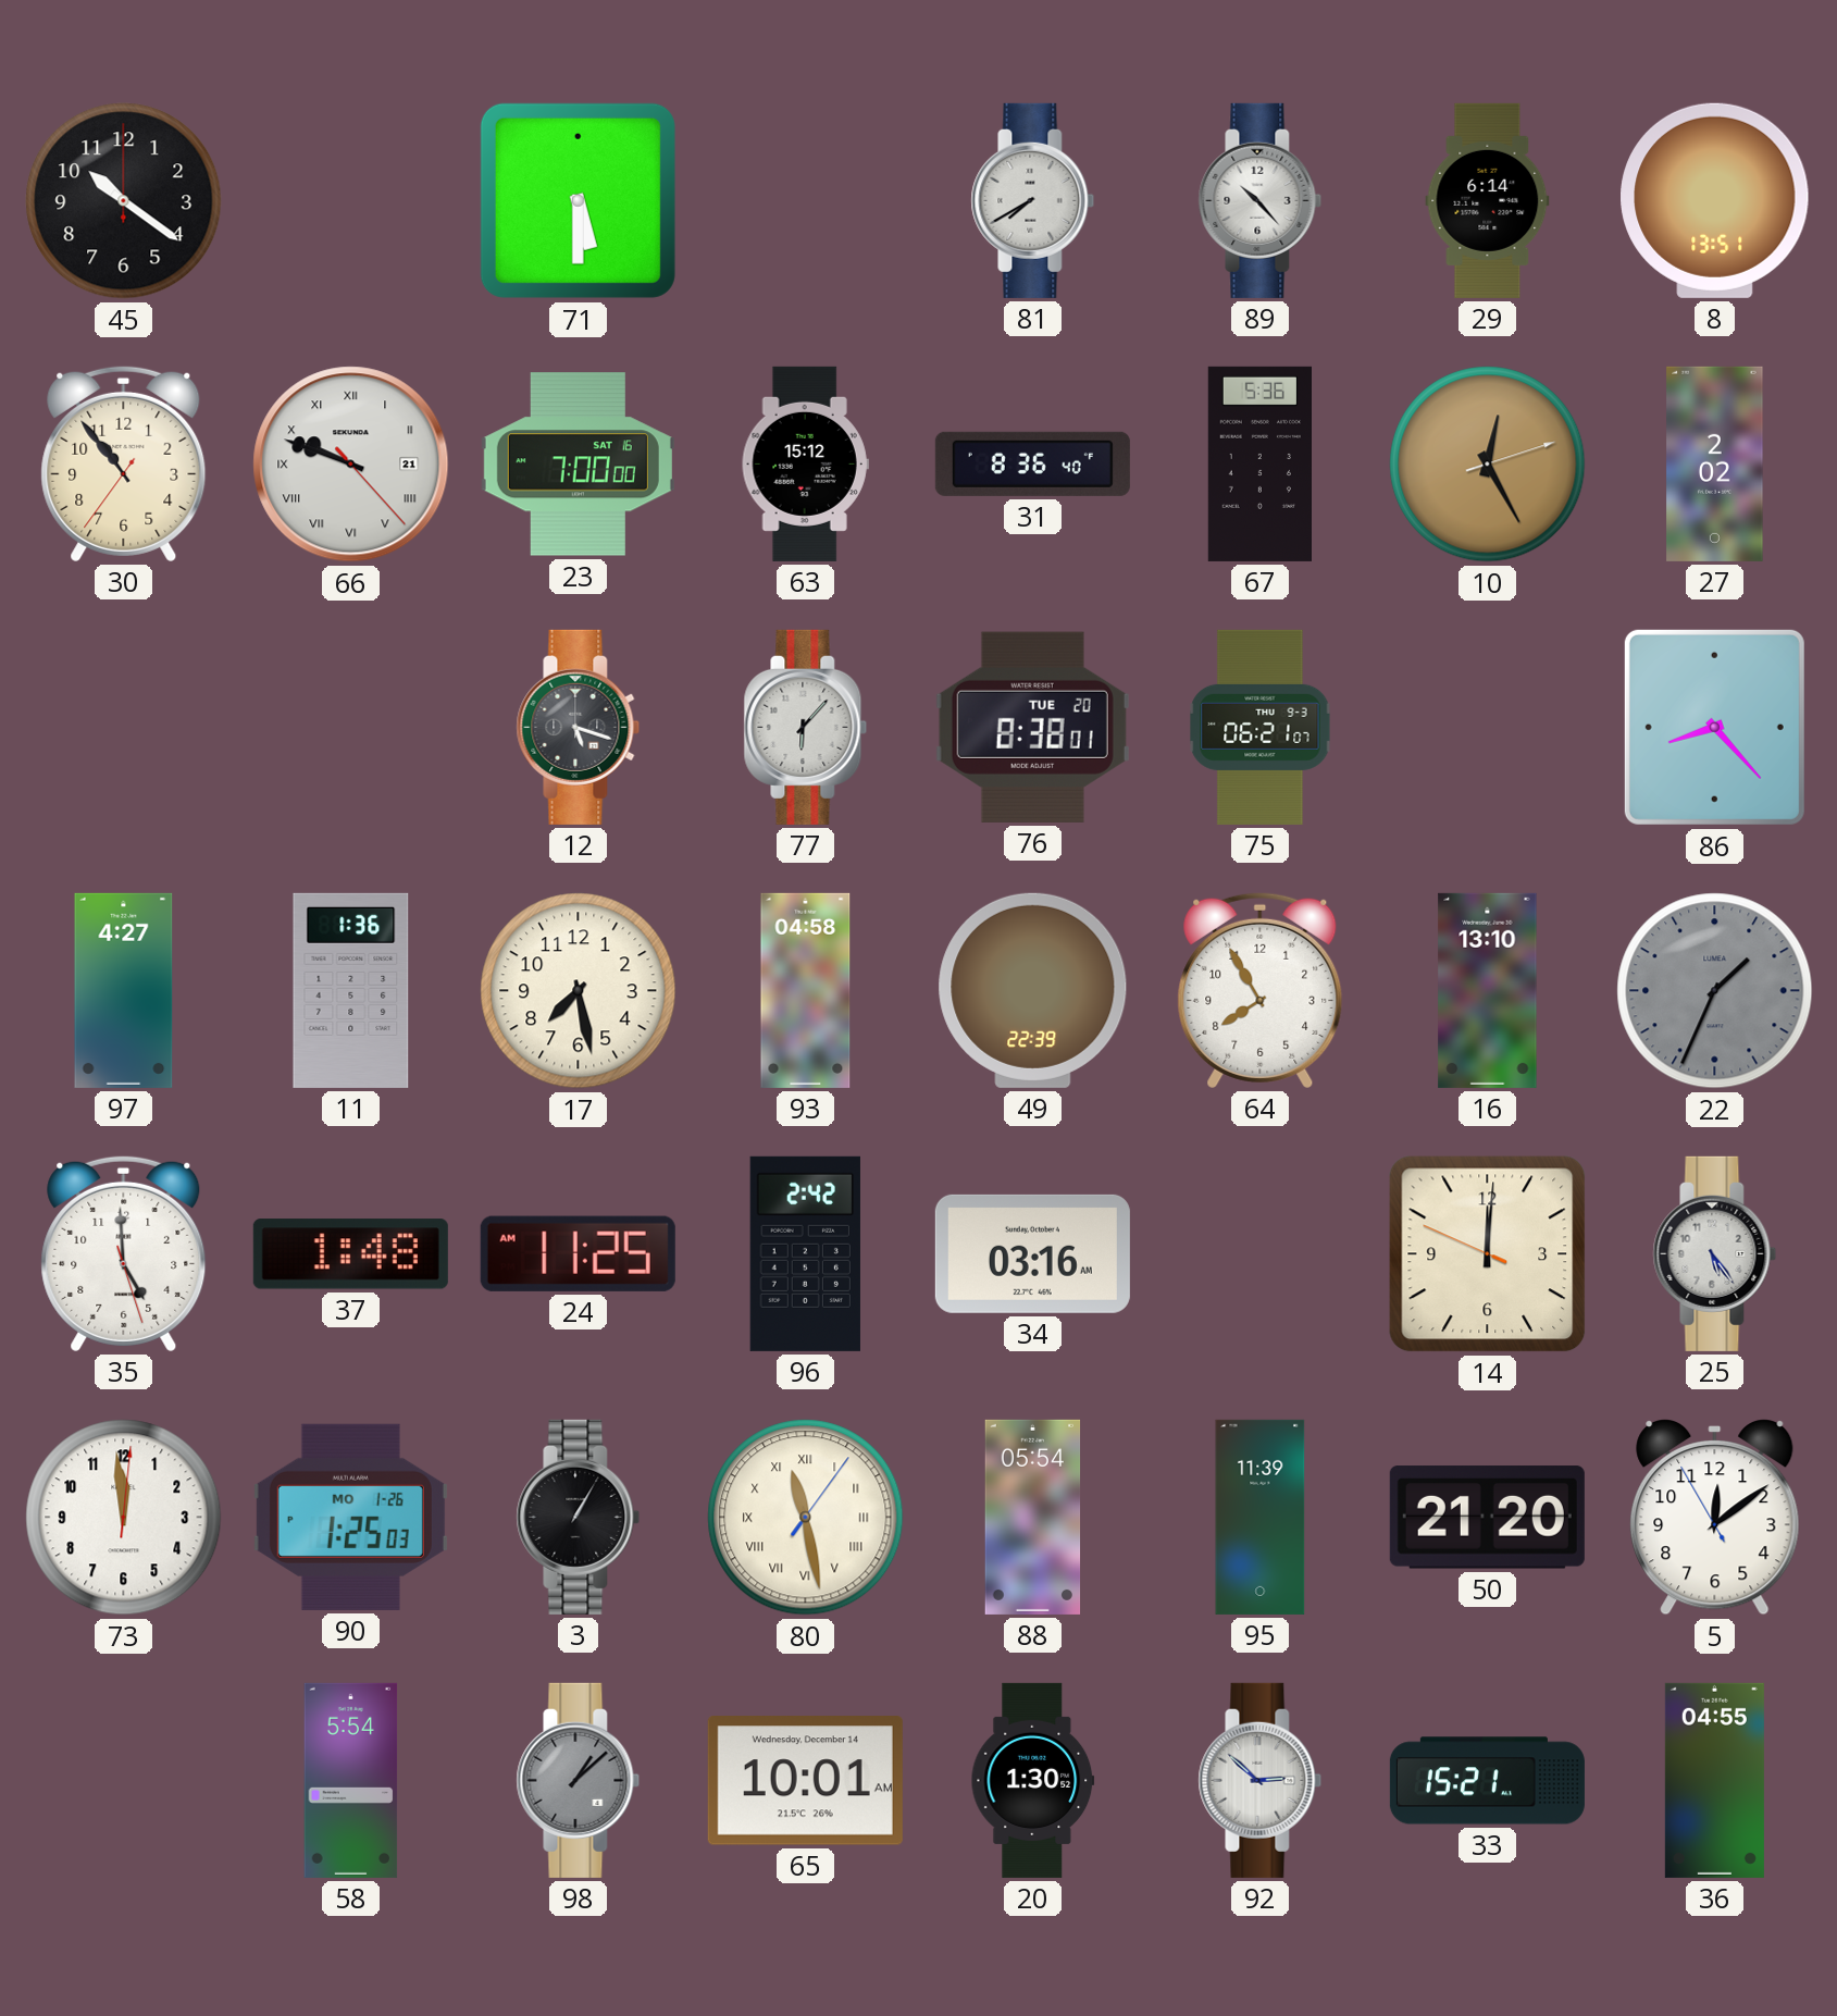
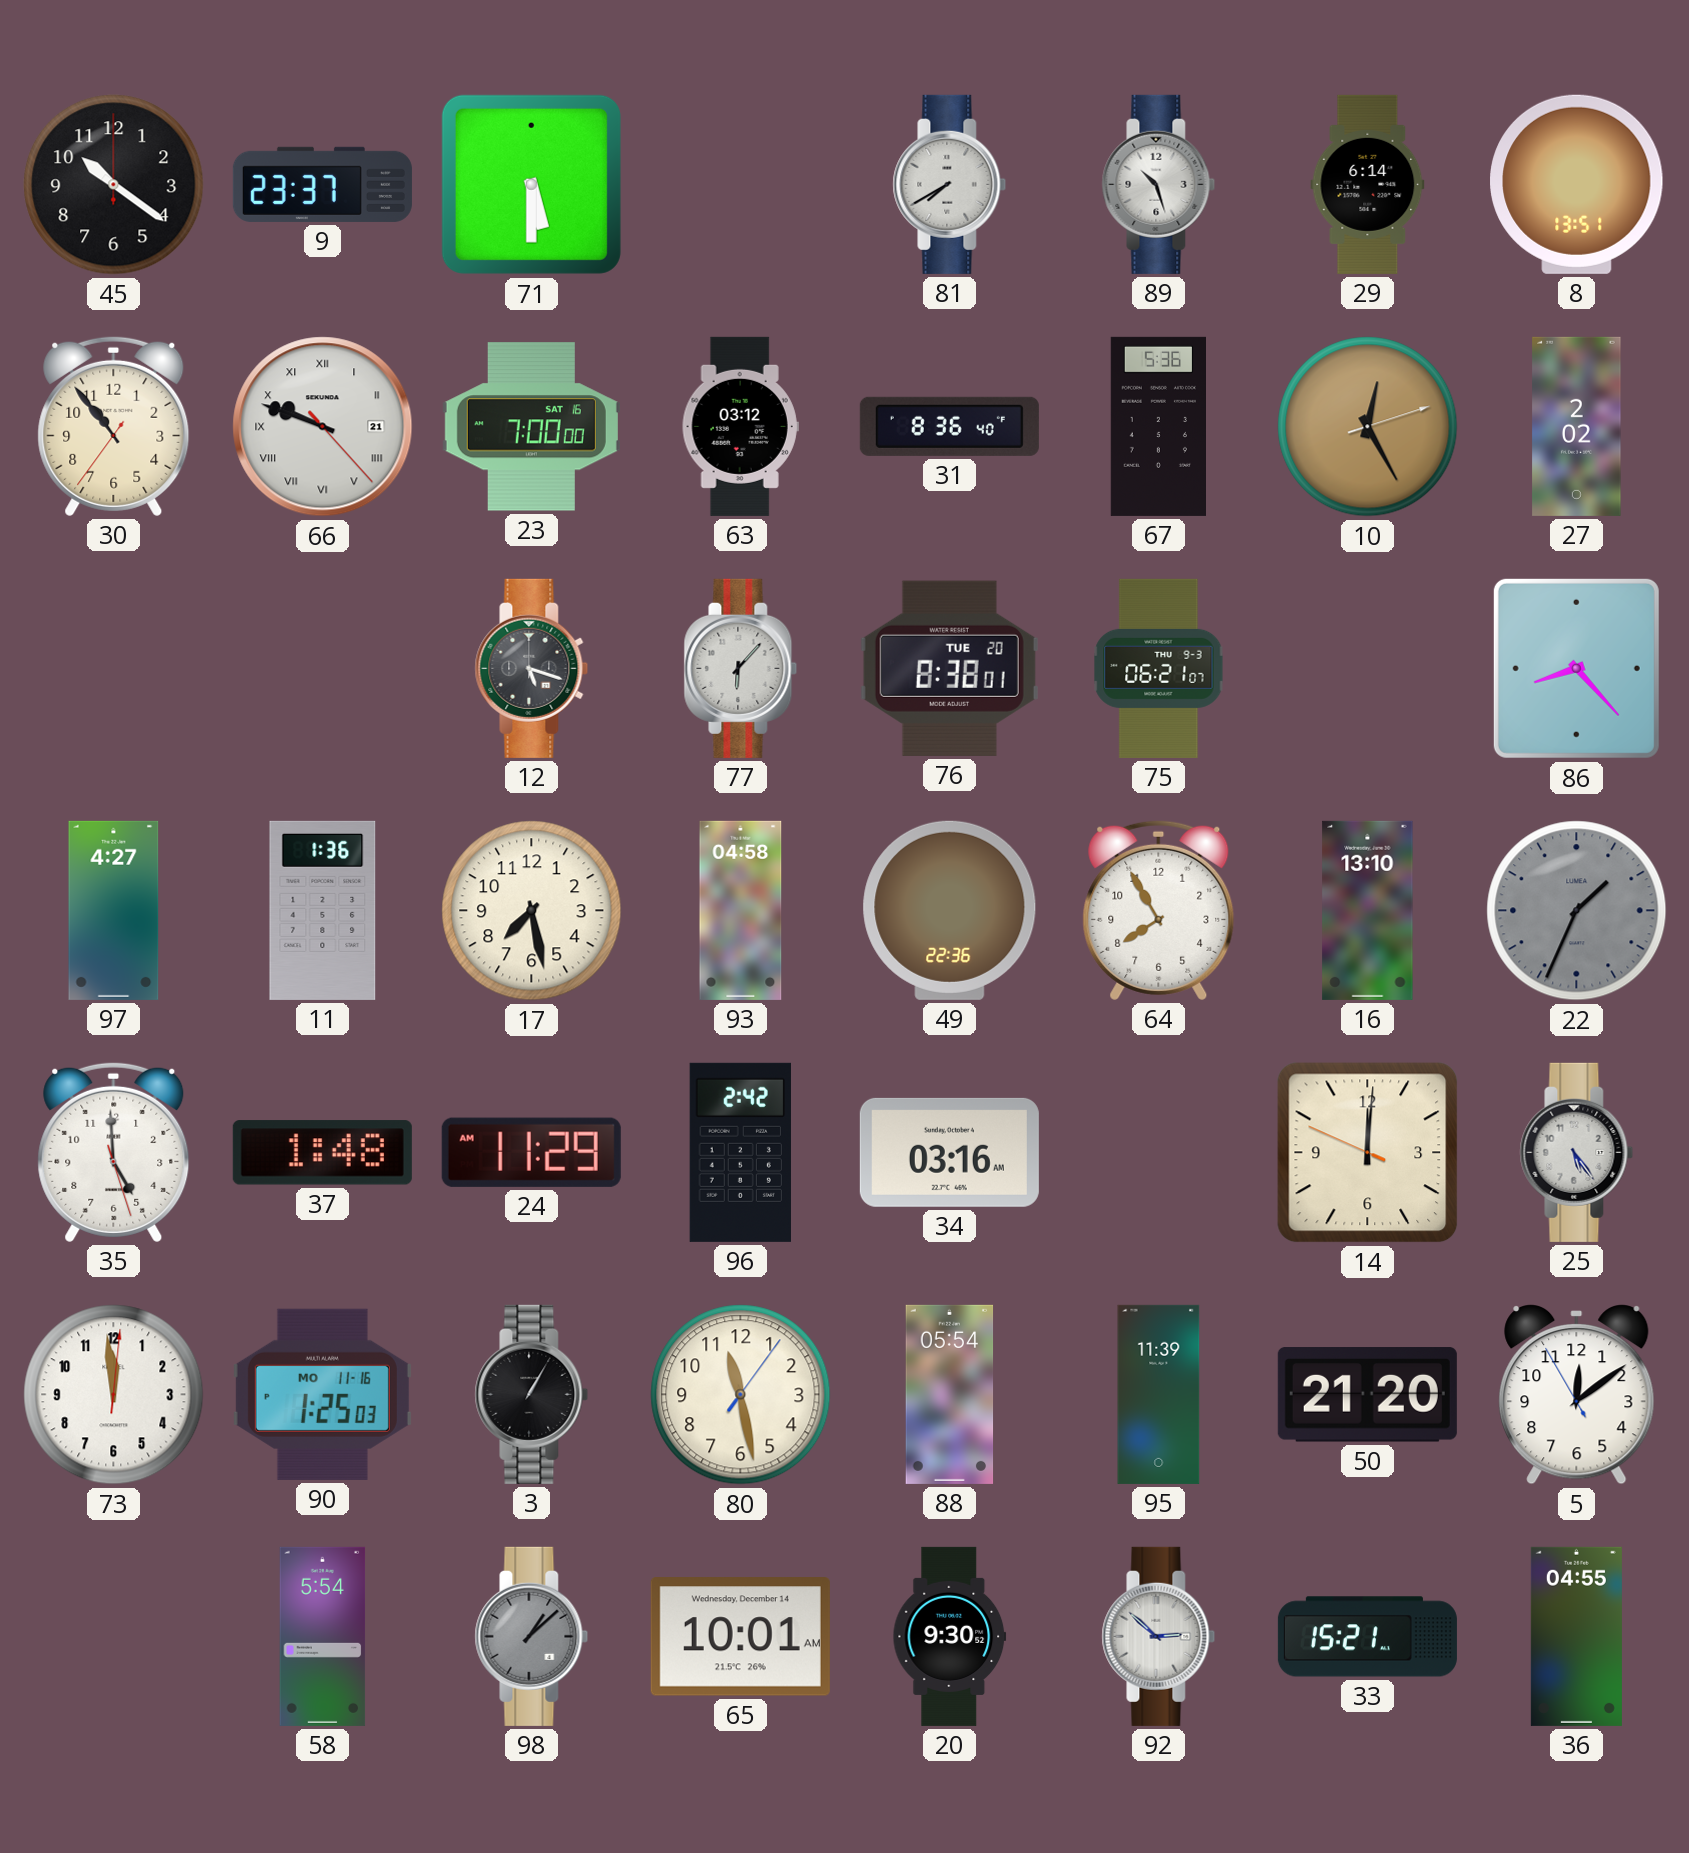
9: none -> 23:37
89: 10:23 -> 10:27
63: 15:12 -> 03:12
49: 22:39 -> 22:36
24: 11:25 -> 11:29
90 date: MO 1-26 -> MO 11-16
80 numerals: Roman -> Arabic
20: 1:30 -> 9:30
